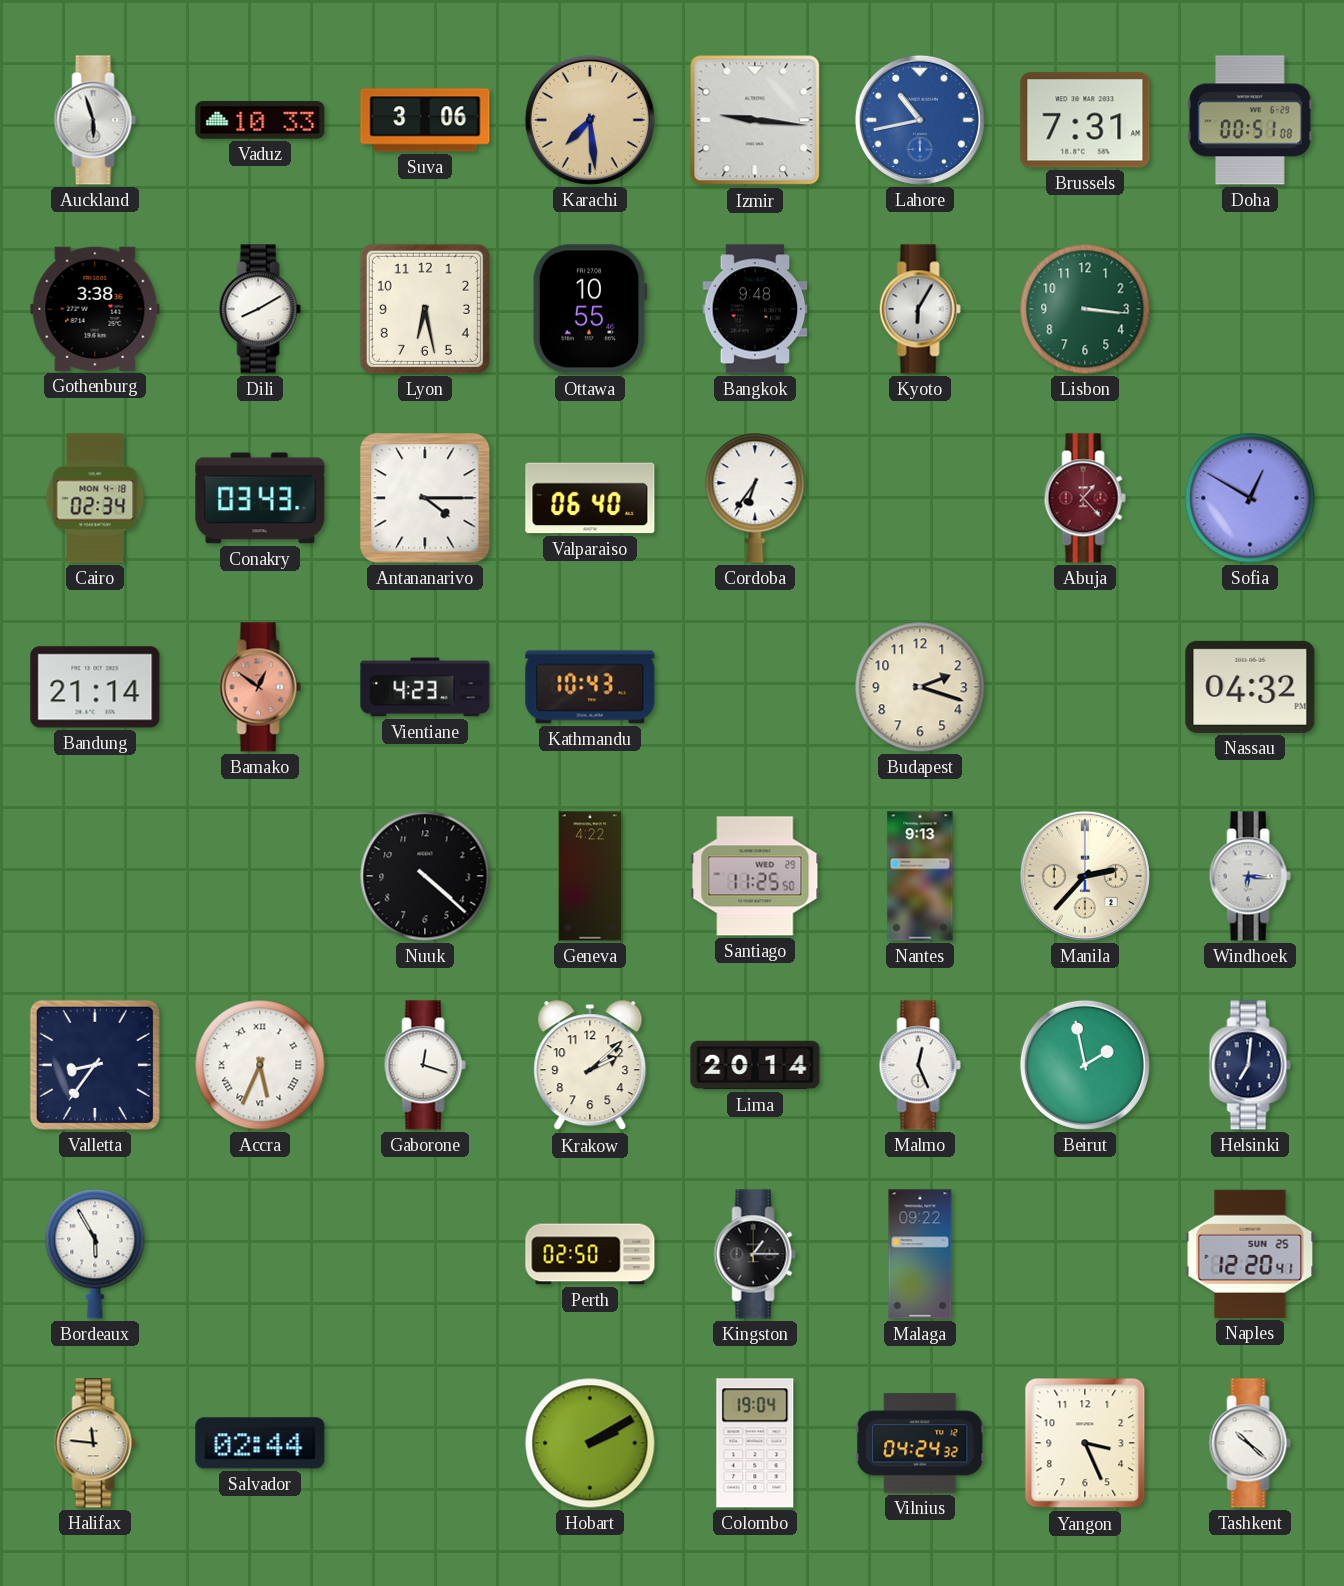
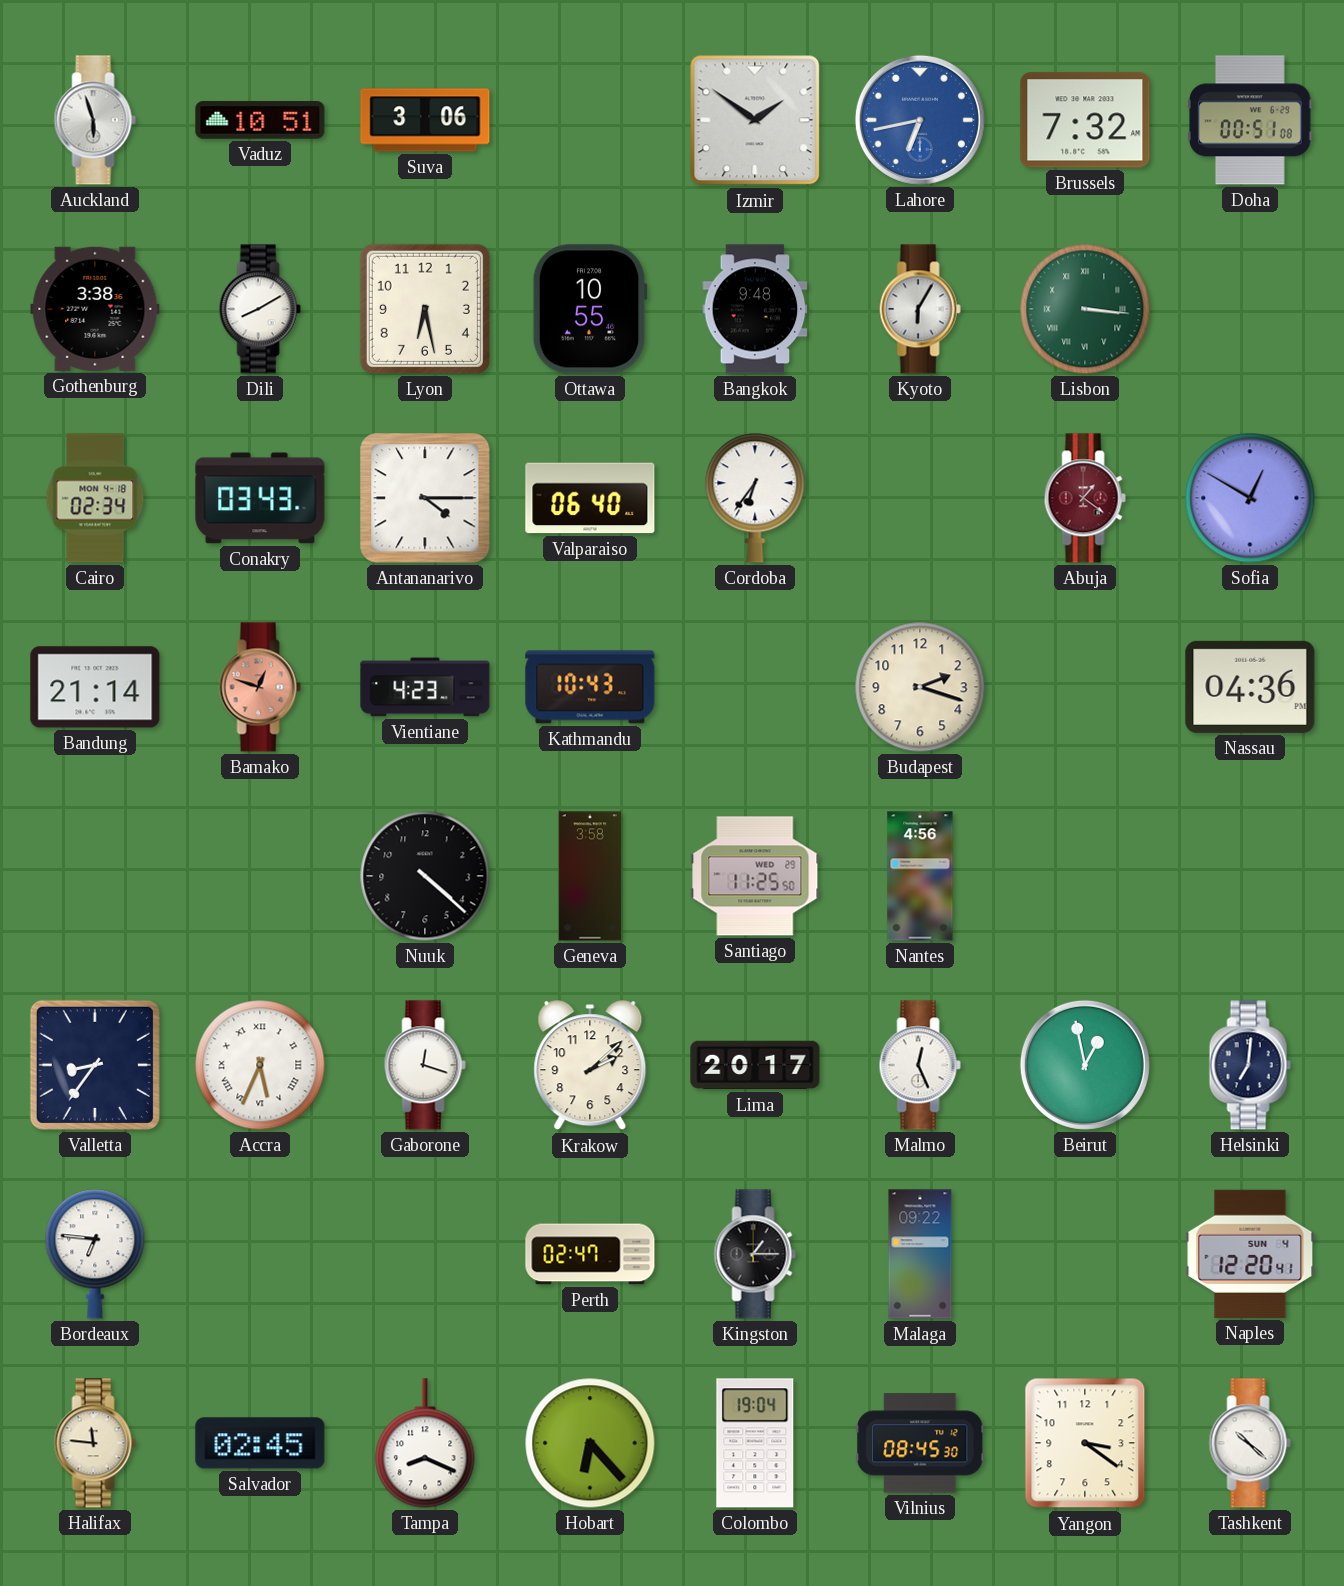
Vaduz: 10:33 -> 10:51
Karachi: 7:29 -> none
Izmir: 9:16 -> 1:51
Lahore: 10:43 -> 6:43
Brussels: 7:31 -> 7:32
Lisbon numerals: Arabic -> Roman
Abuja: 1:23 -> 1:21
Bamako: 12:51 -> 12:48
Nassau: 04:32 -> 04:36
Geneva: 4:22 -> 3:58
Nantes: 9:13 -> 4:56
Manila: 2:37 -> none
Windhoek: 6:16 -> none
Lima: 20:14 -> 20:17
Beirut: 1:58 -> 12:58
Bordeaux: 5:55 -> 6:46
Perth: 02:50 -> 02:47
Naples date: SUN 25 -> SUN 4
Salvador: 02:44 -> 02:45
Tampa: none -> 8:19
Hobart: 2:10 -> 6:23
Vilnius: 04:24 -> 08:45
Yangon: 3:26 -> 3:21
